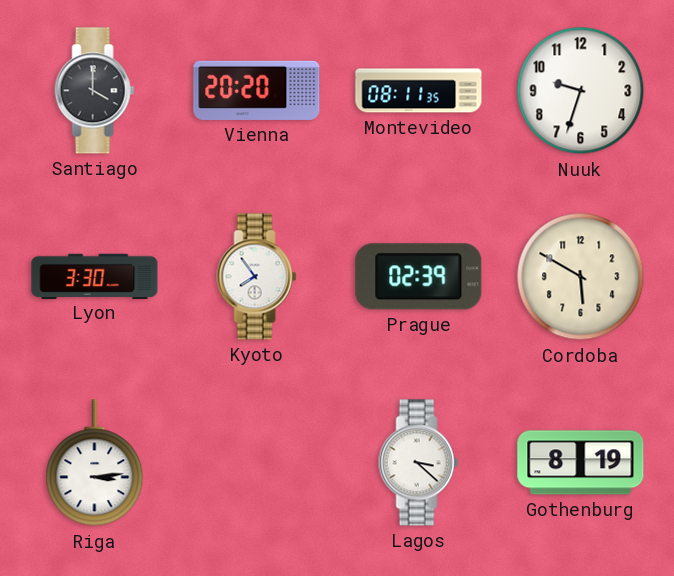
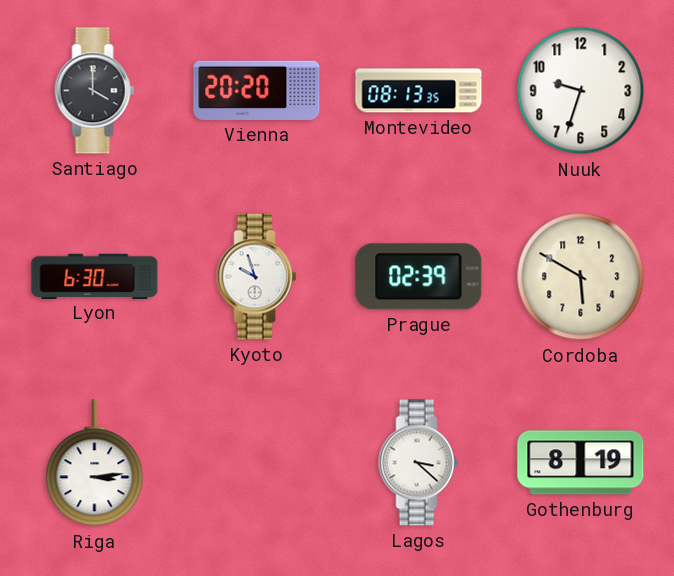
Montevideo: 08:11 -> 08:13
Lyon: 3:30 -> 6:30
Kyoto: 7:54 -> 9:57
